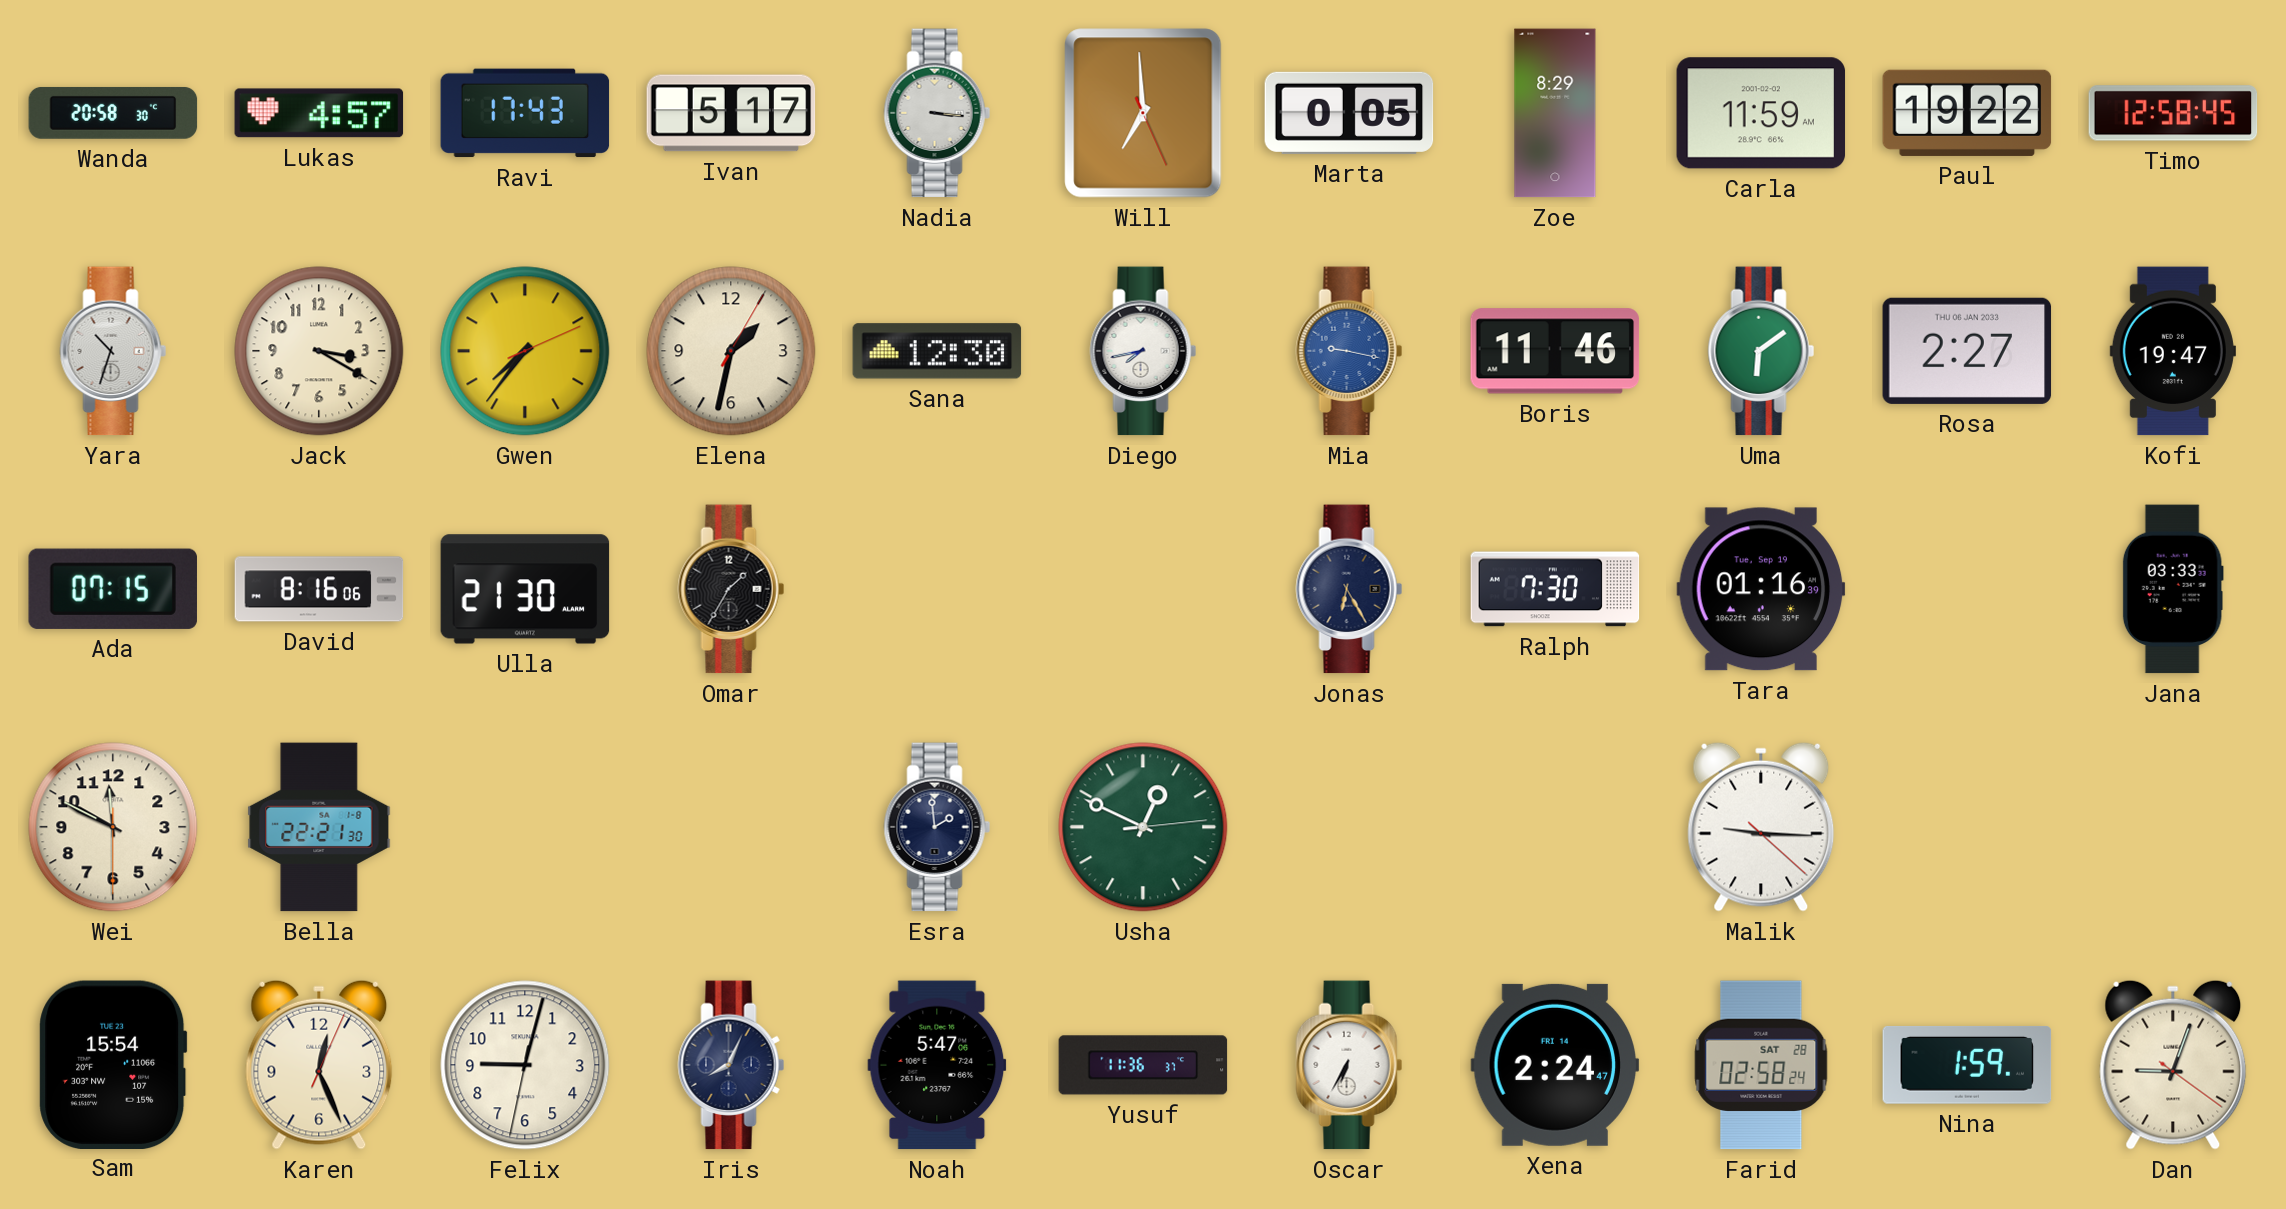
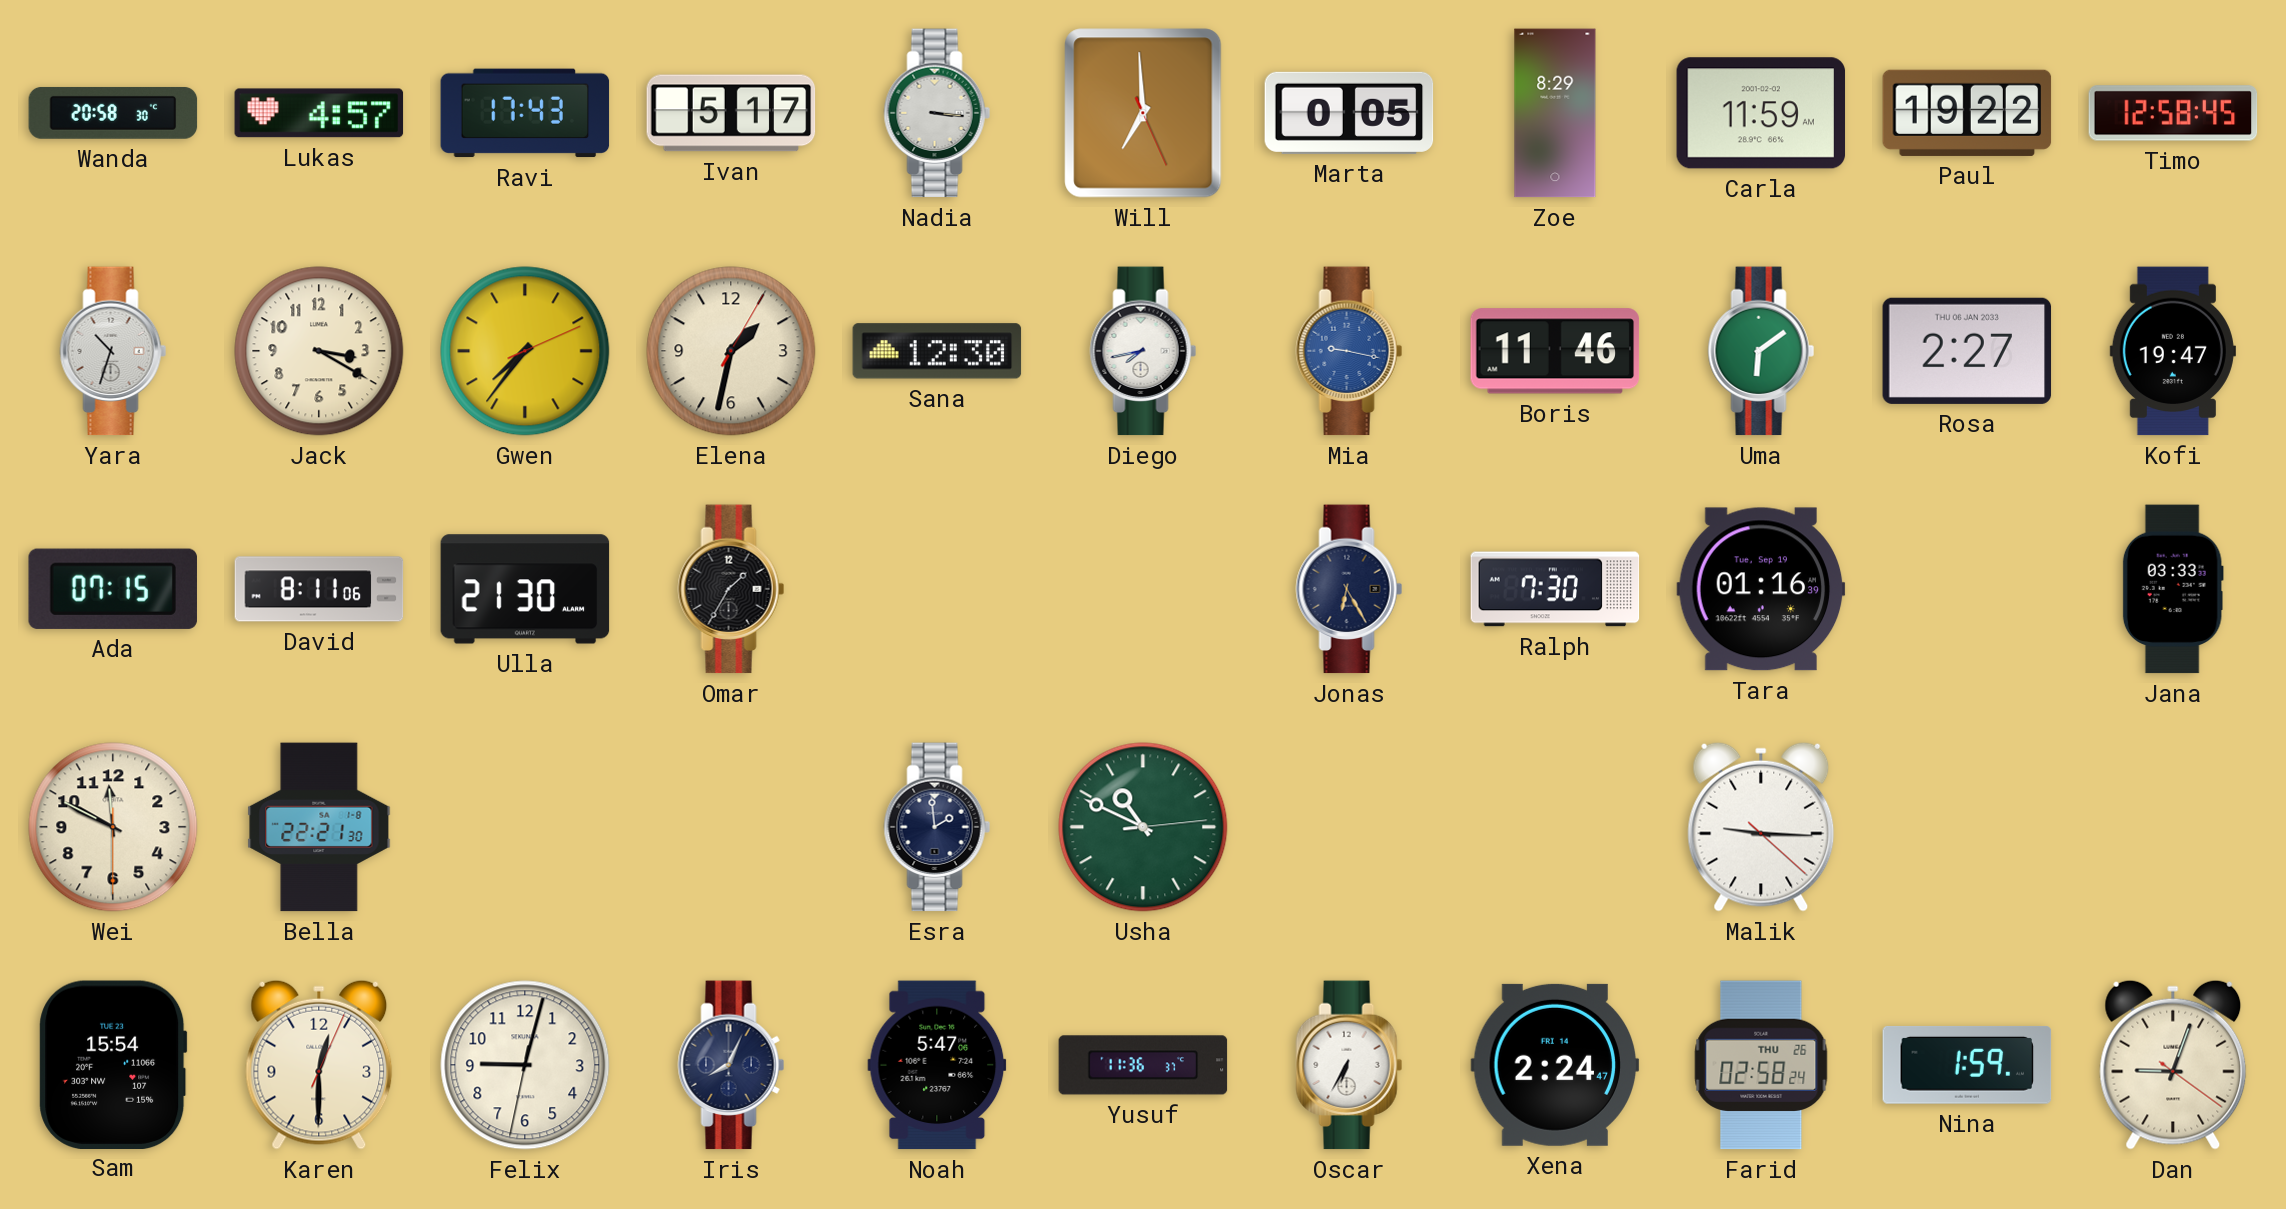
David: 8:16 -> 8:11
Usha: 12:49 -> 10:49
Karen: 12:26 -> 12:30
Farid date: SAT 28 -> THU 26
